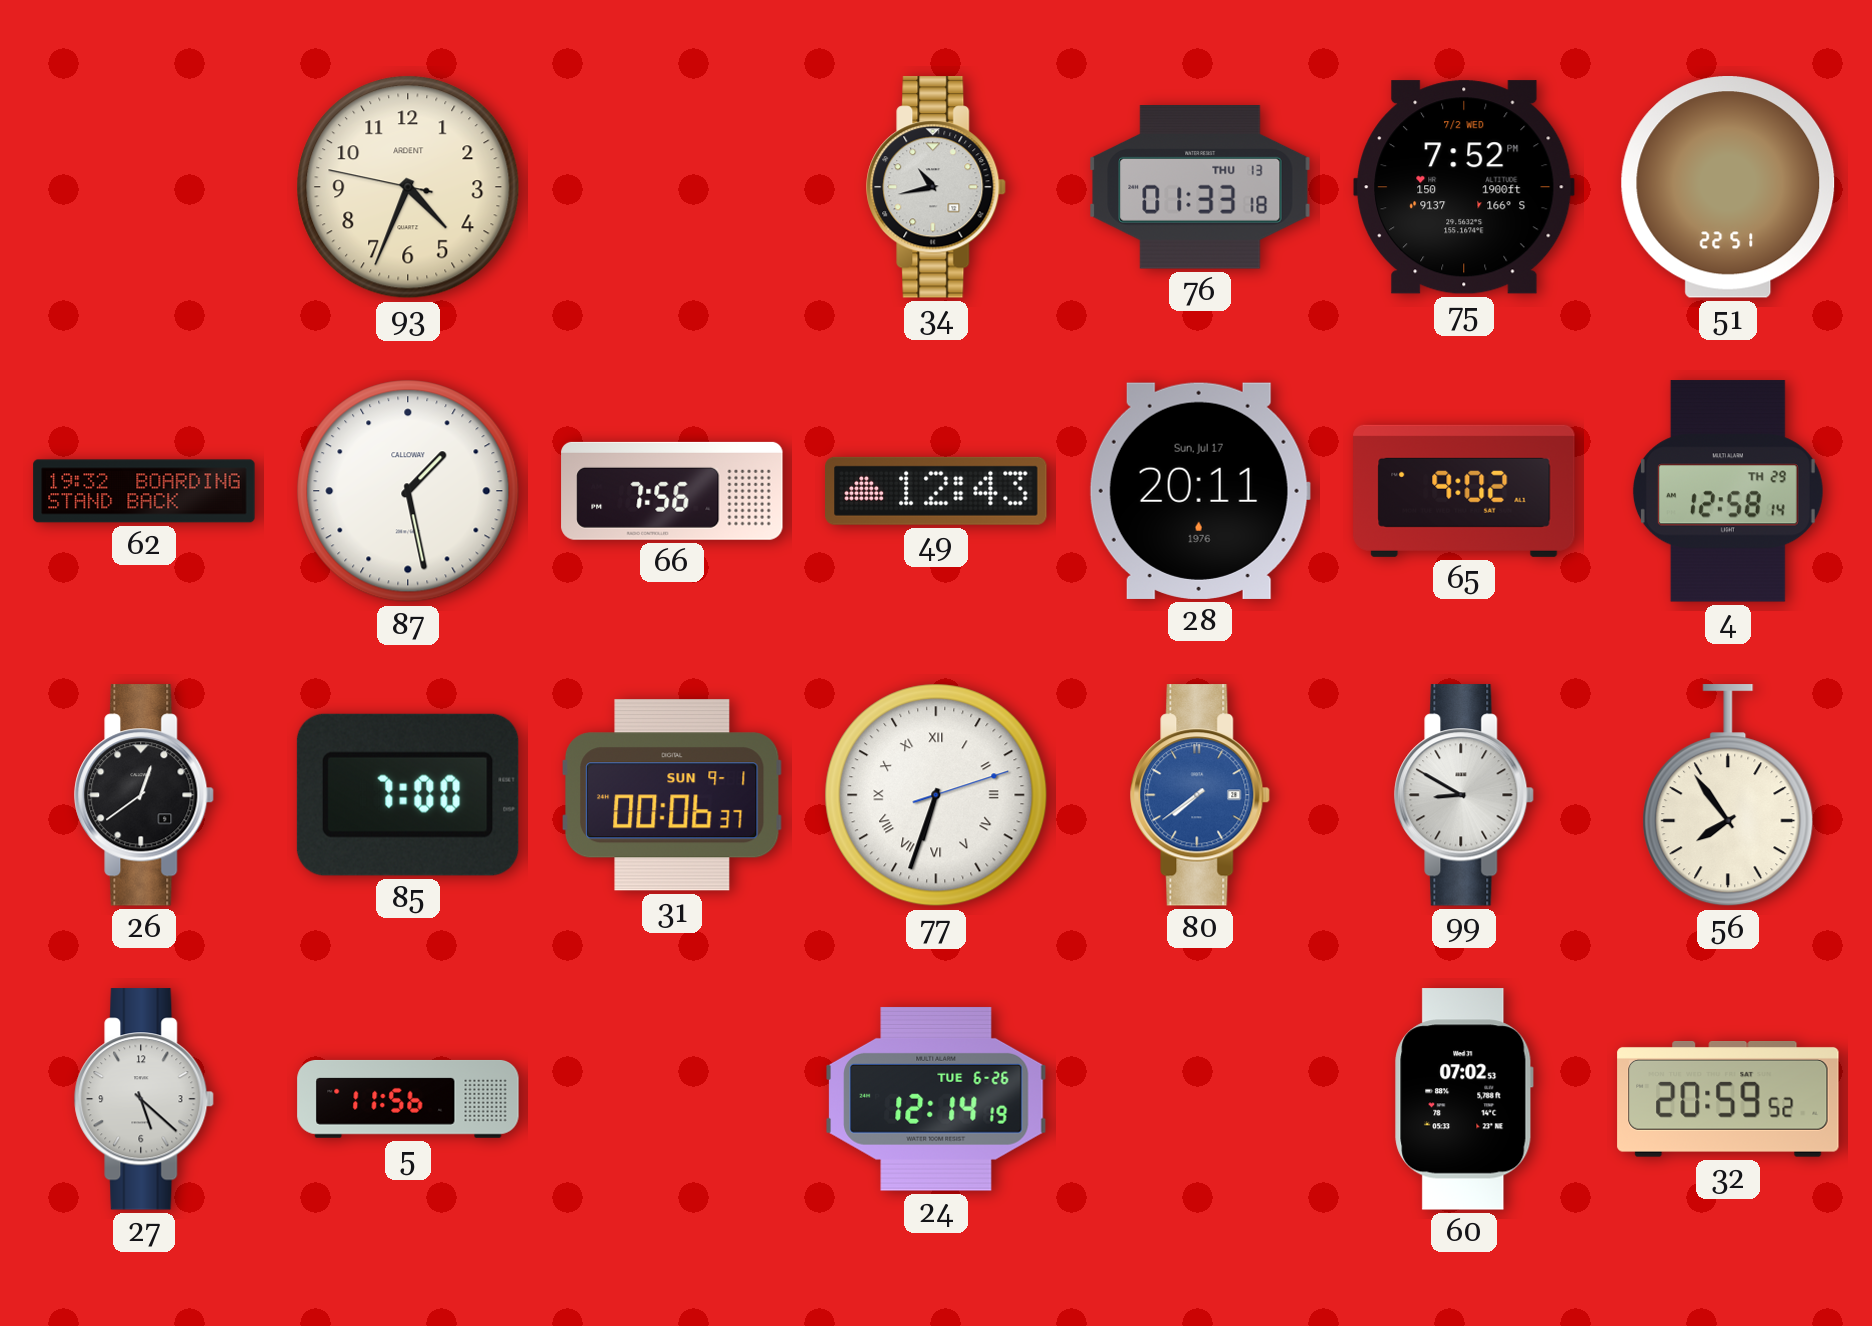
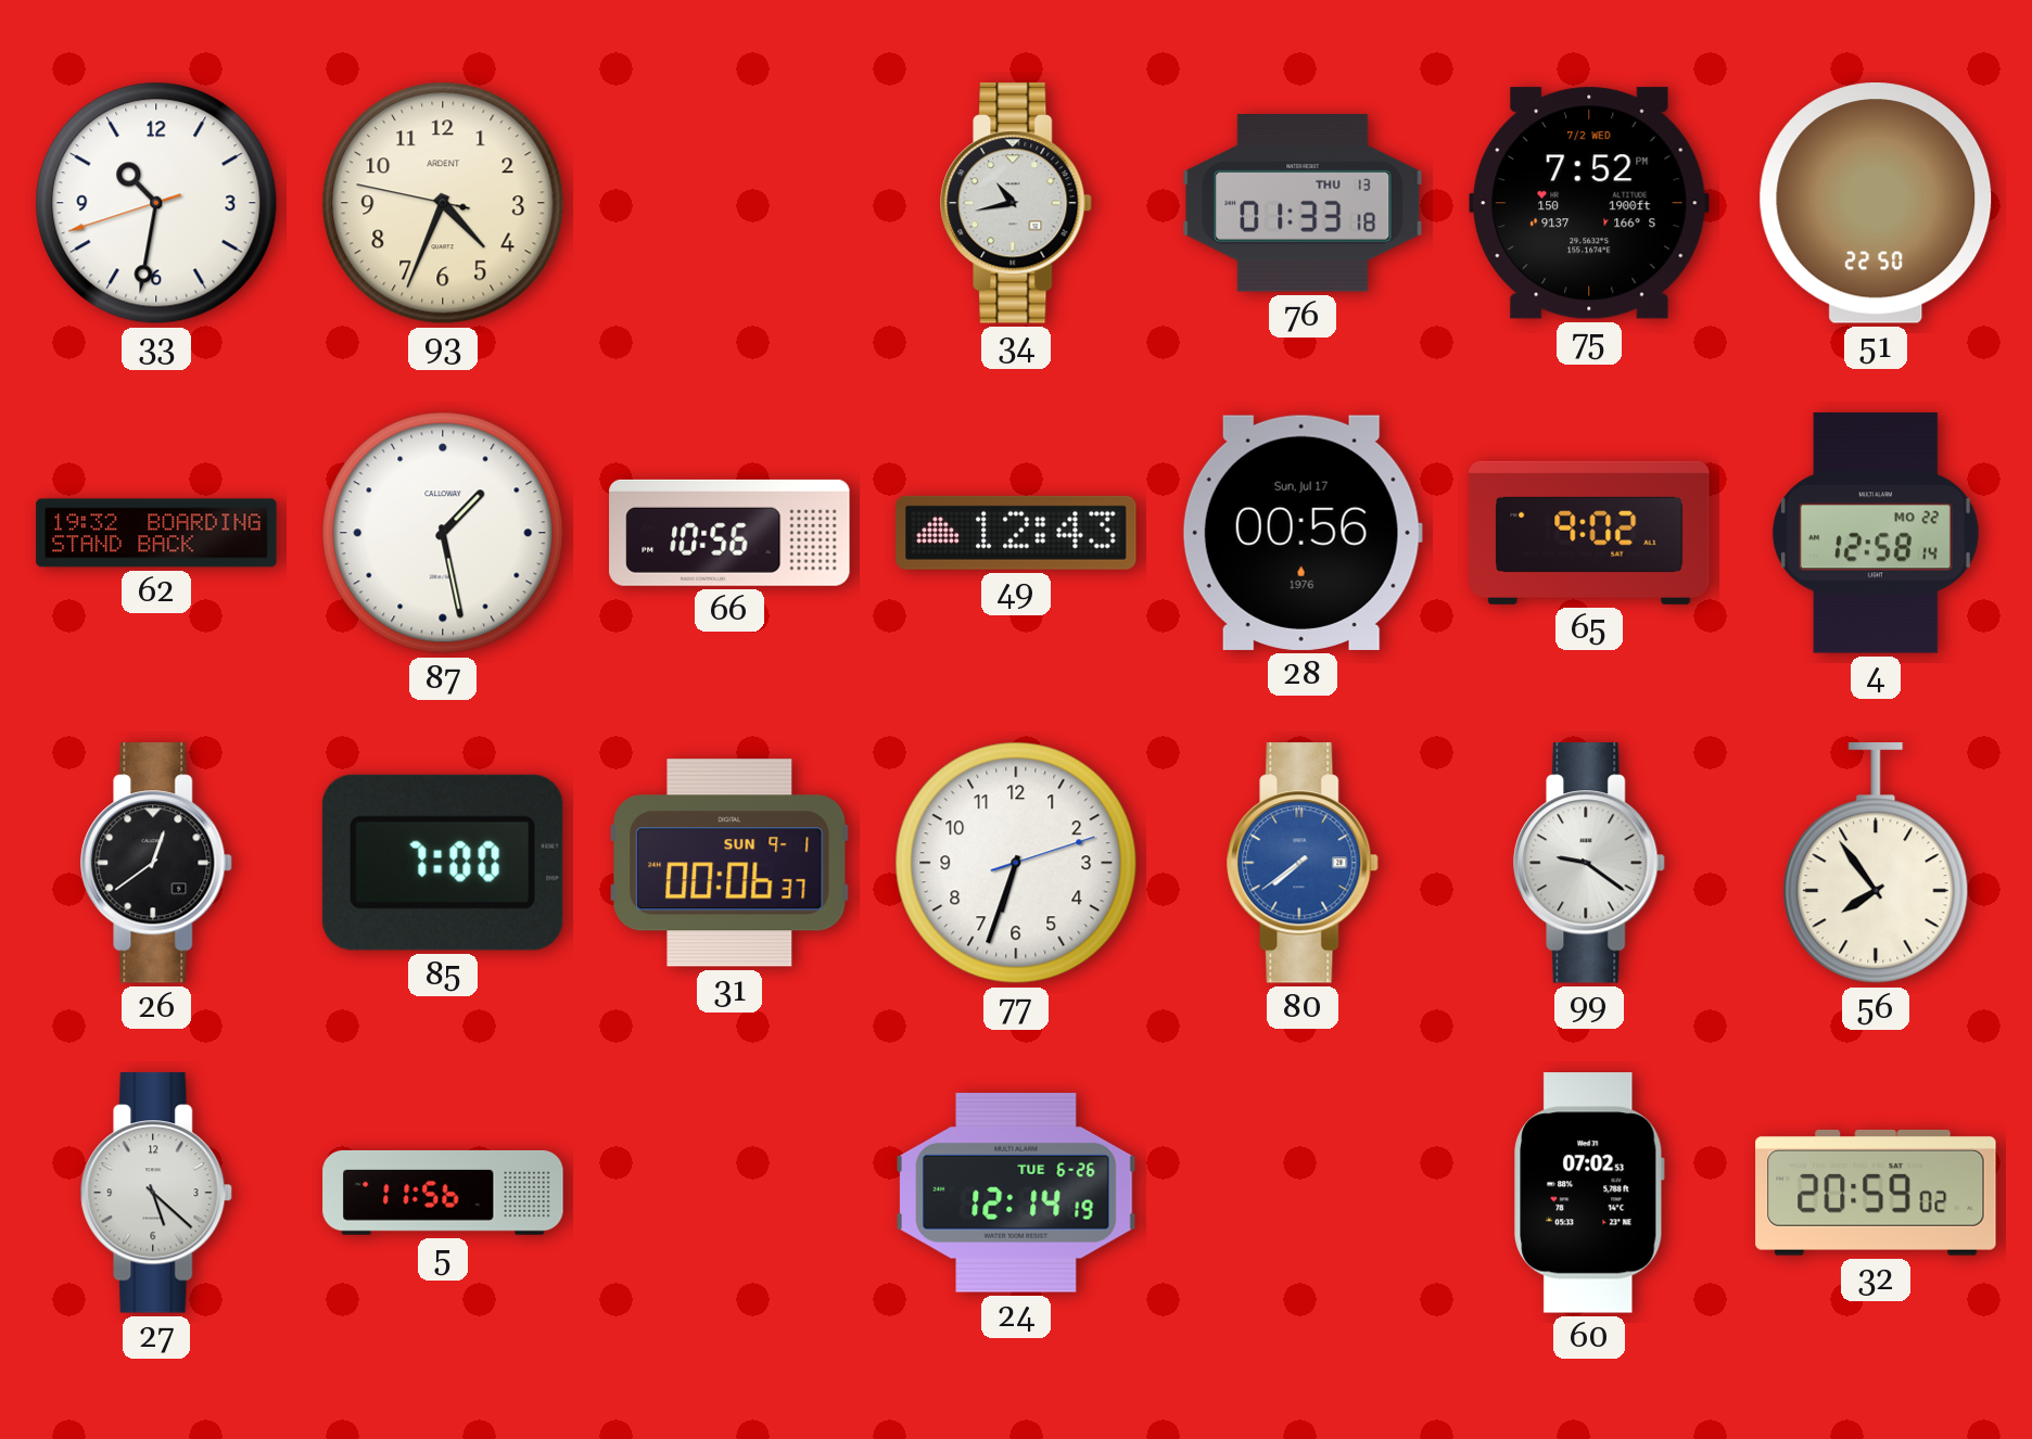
33: none -> 10:31
51: 22:51 -> 22:50
66: 7:56 -> 10:56
28: 20:11 -> 00:56
4 date: TH 29 -> MO 22
77 numerals: Roman -> Arabic
99: 8:50 -> 9:21
32: 20:59:52 -> 20:59:02
